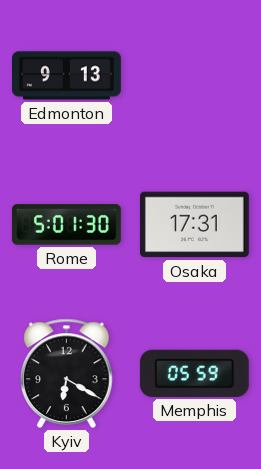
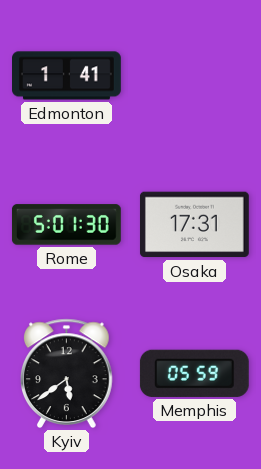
Edmonton: 9:13 -> 1:41
Kyiv: 6:20 -> 5:39
